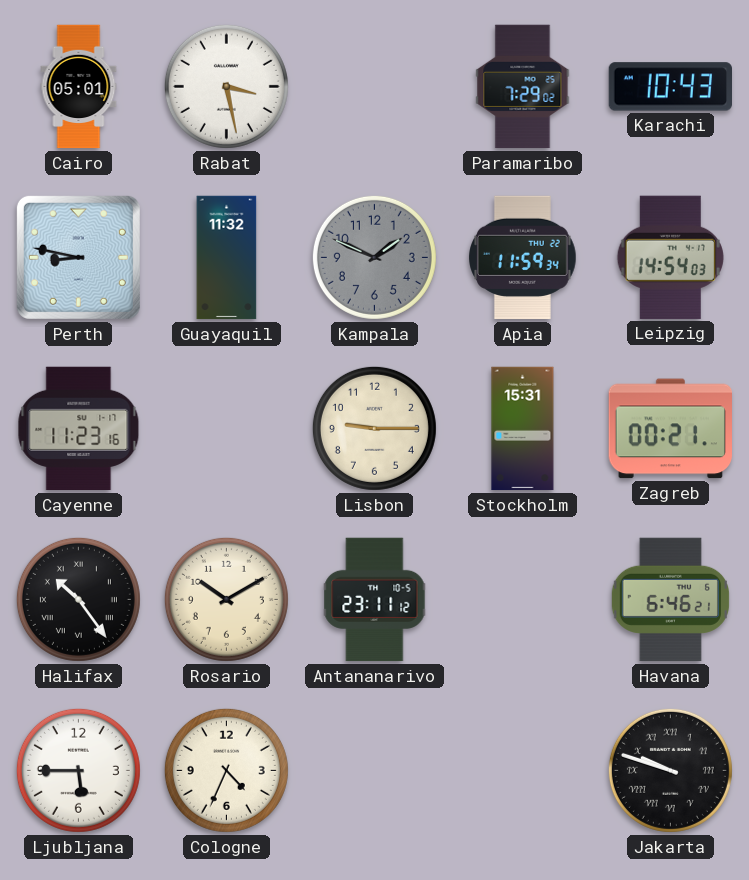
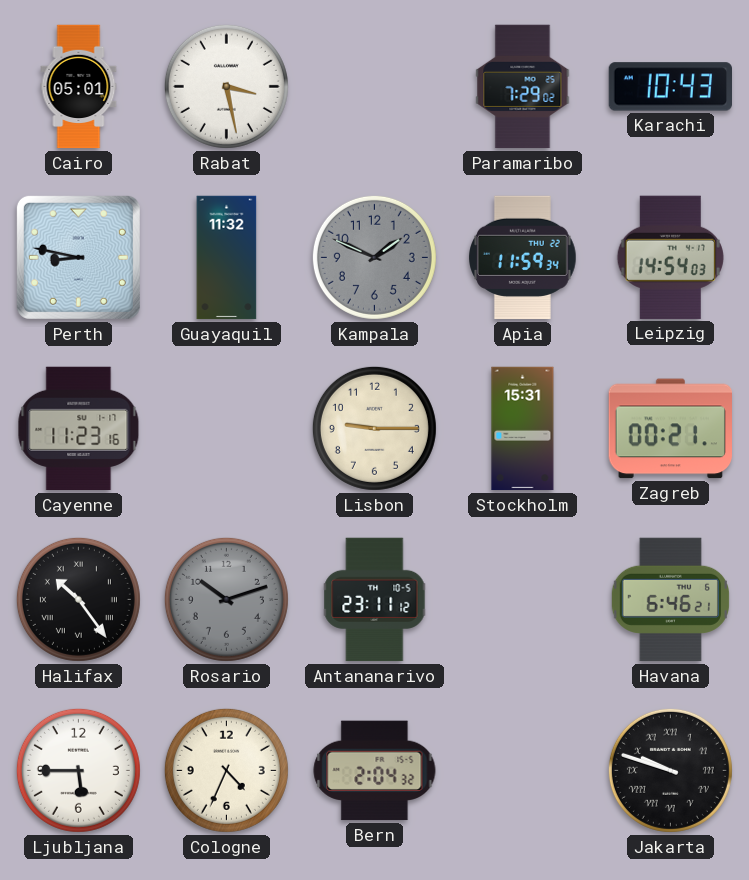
Rosario: 10:10 -> 10:12
Rosario dial: cream -> grey
Bern: none -> 2:04
